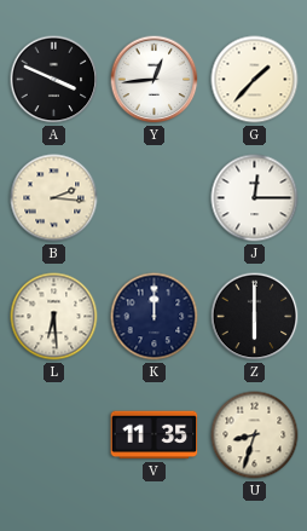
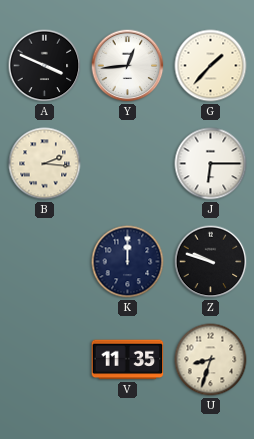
J: 12:15 -> 6:15
L: 6:29 -> none
Z: 6:00 -> 9:48
